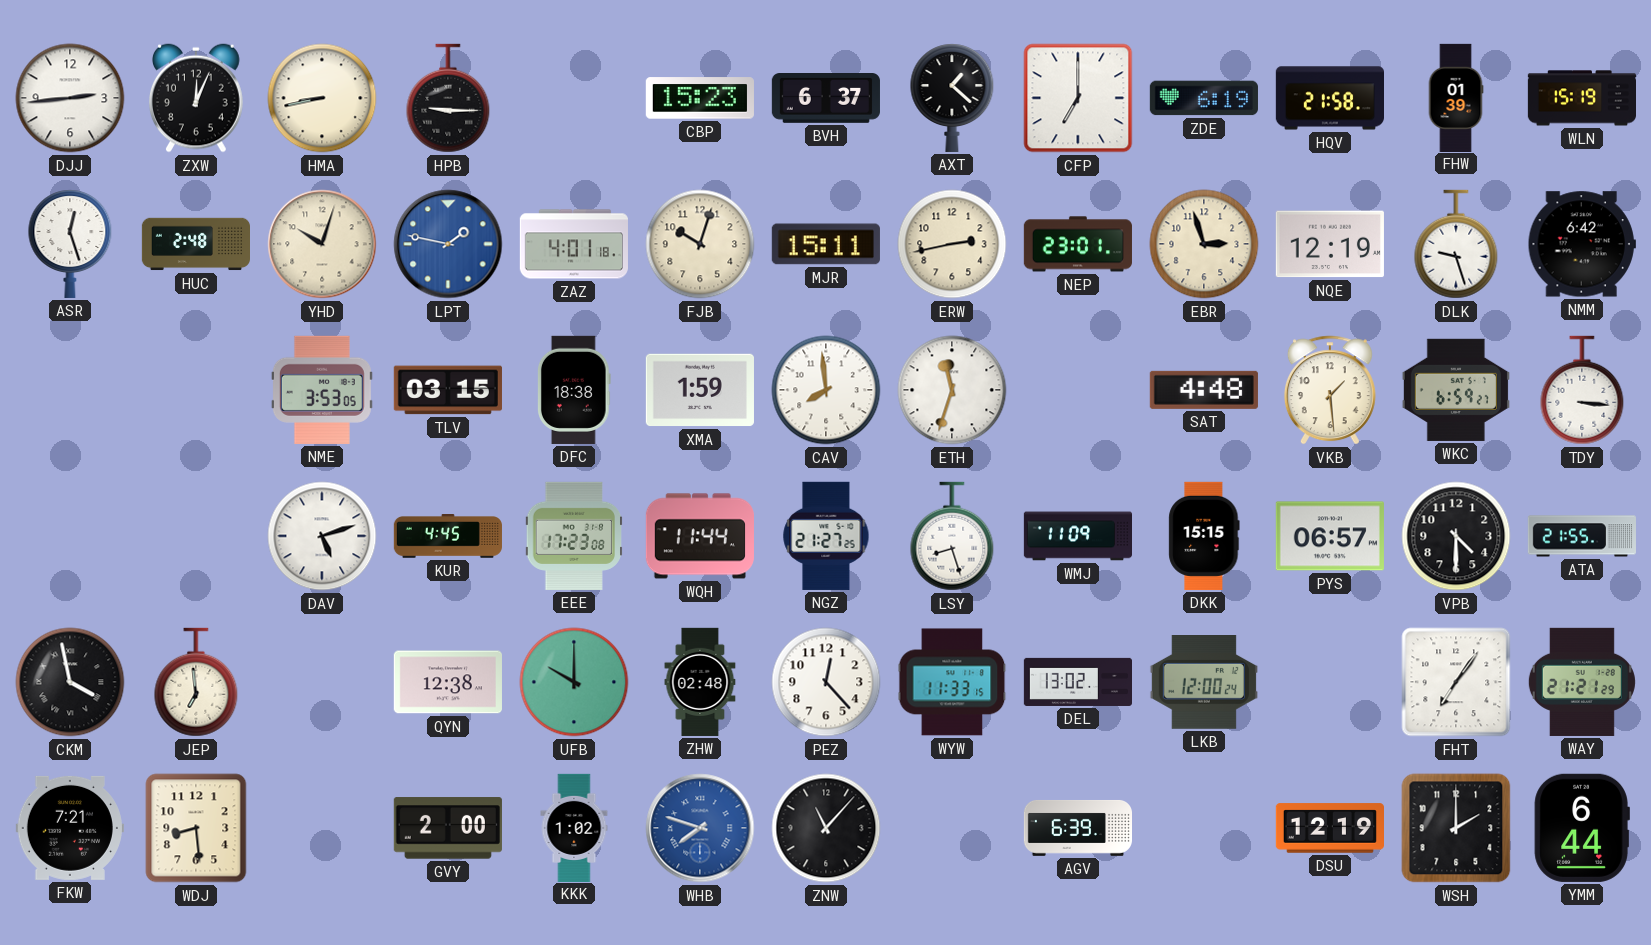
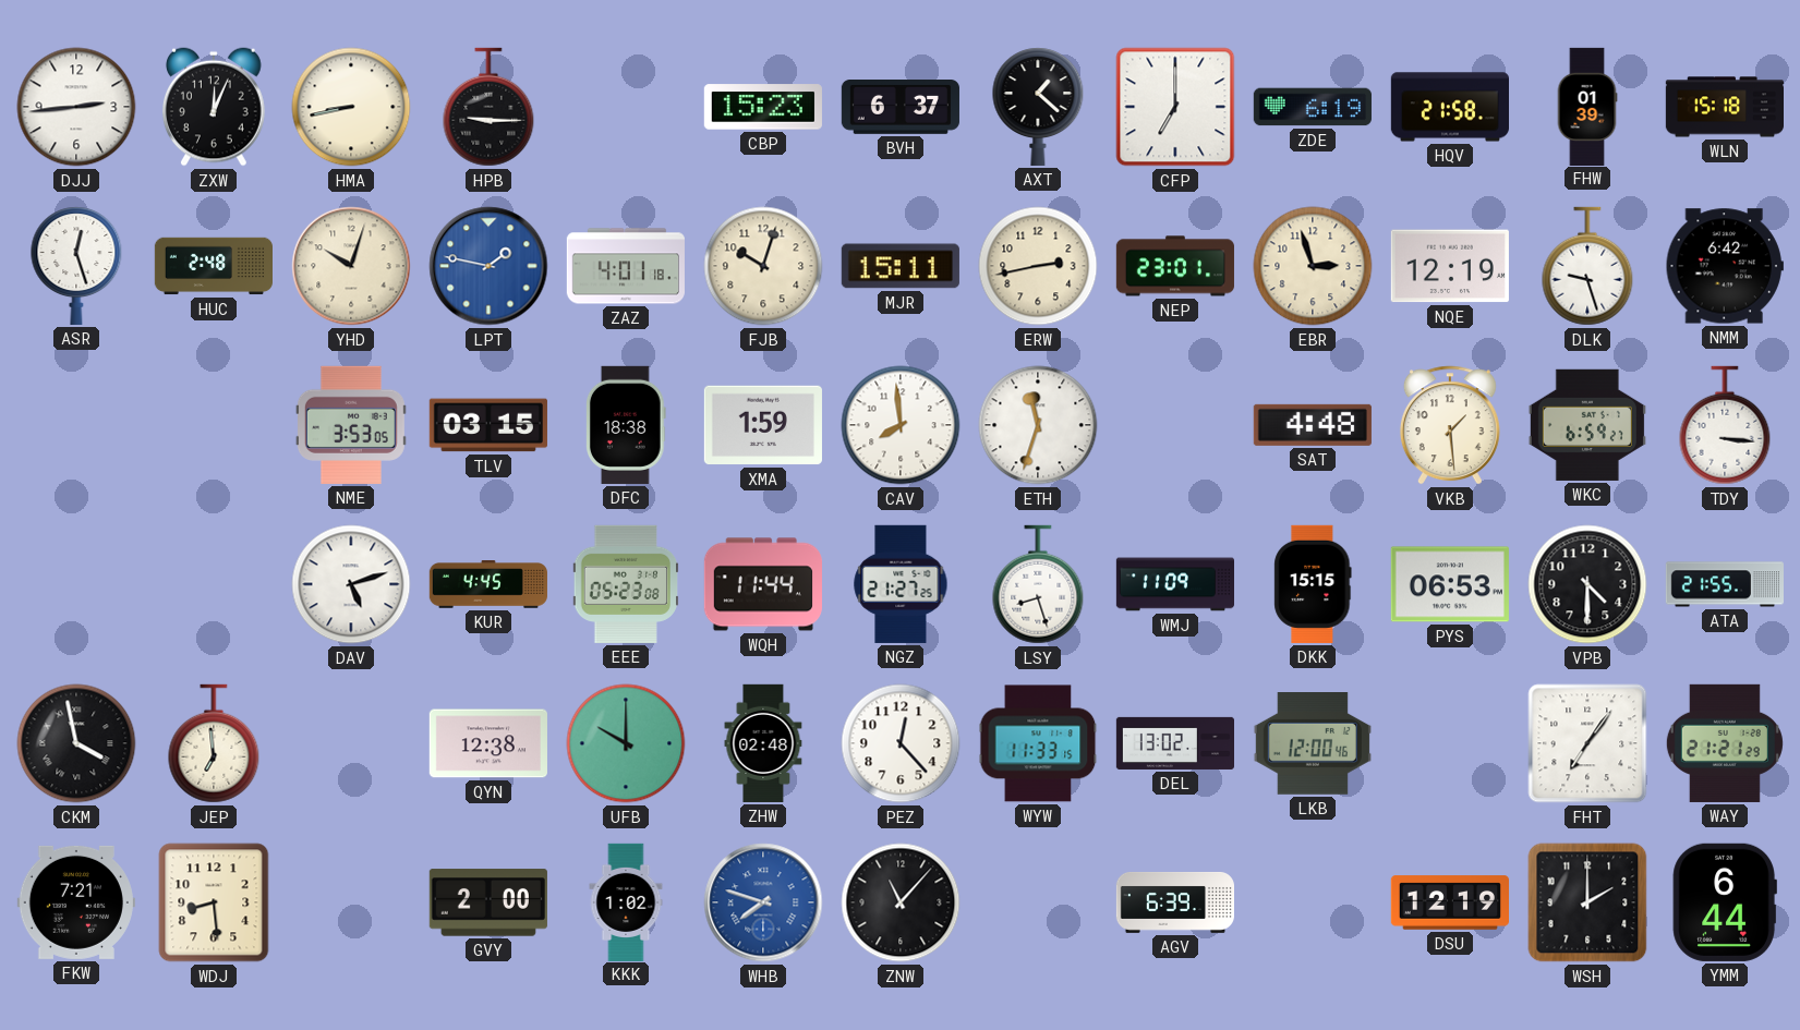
WLN: 15:19 -> 15:18
EEE: 17:23 -> 05:23
PYS: 06:57 -> 06:53
LKB: 12:00:24 -> 12:00:46
